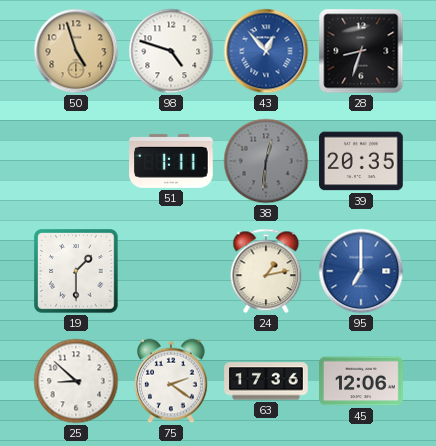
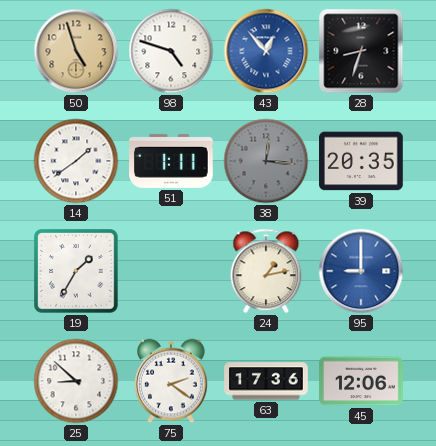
14: none -> 1:39
38: 12:31 -> 12:16
19: 1:30 -> 1:35
95: 7:00 -> 9:00
